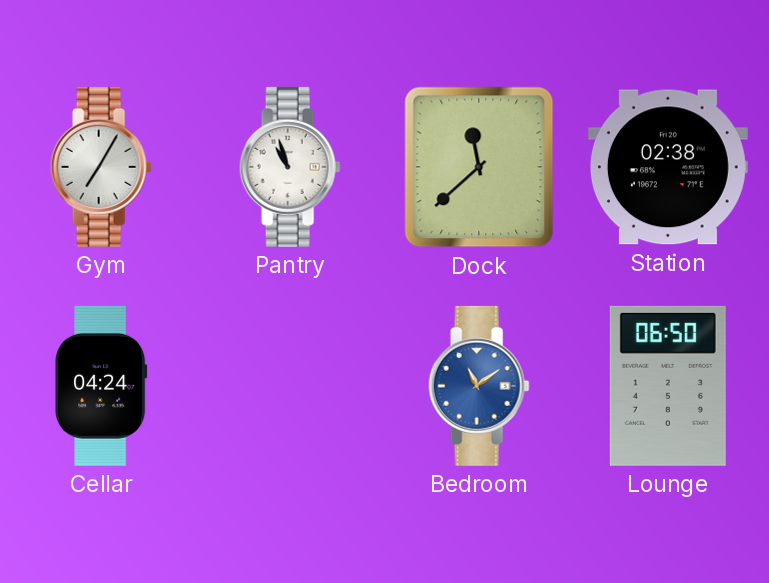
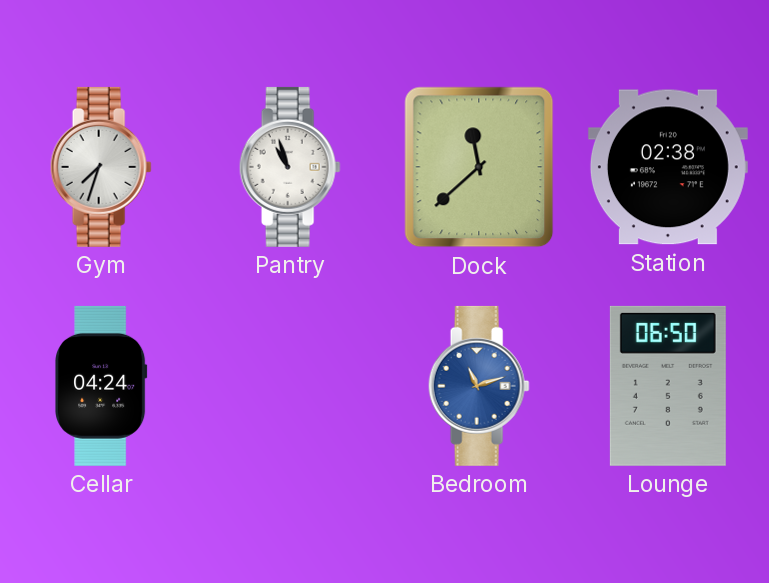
Gym: 7:05 -> 7:33
Bedroom: 11:09 -> 11:12
